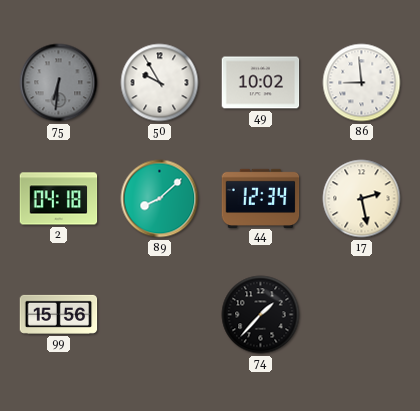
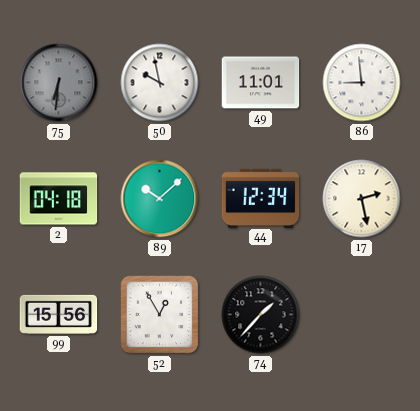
50: 9:55 -> 9:58
49: 10:02 -> 11:01
89: 8:08 -> 10:08
52: none -> 12:55
